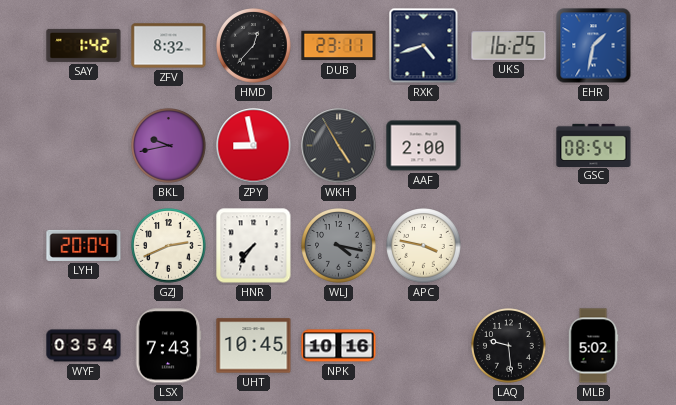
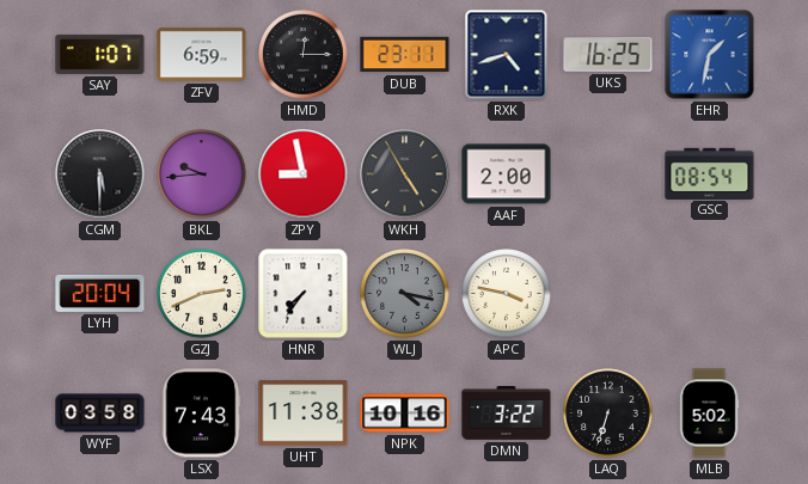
SAY: 1:42 -> 1:07
ZFV: 8:32 -> 6:59
HMD: 12:37 -> 12:15
CGM: none -> 5:30
BKL: 9:43 -> 9:44
WYF: 03:54 -> 03:58
UHT: 10:45 -> 11:38
DMN: none -> 3:22
LAQ: 9:29 -> 6:33
